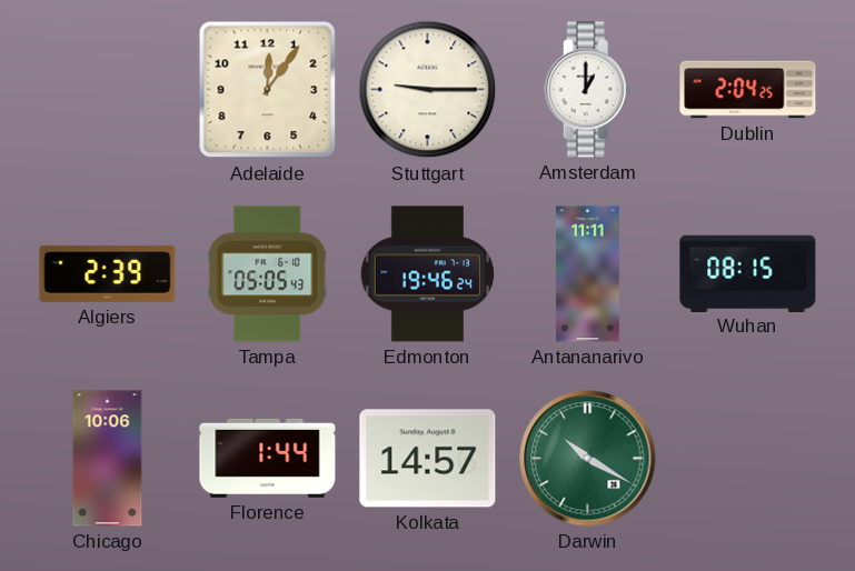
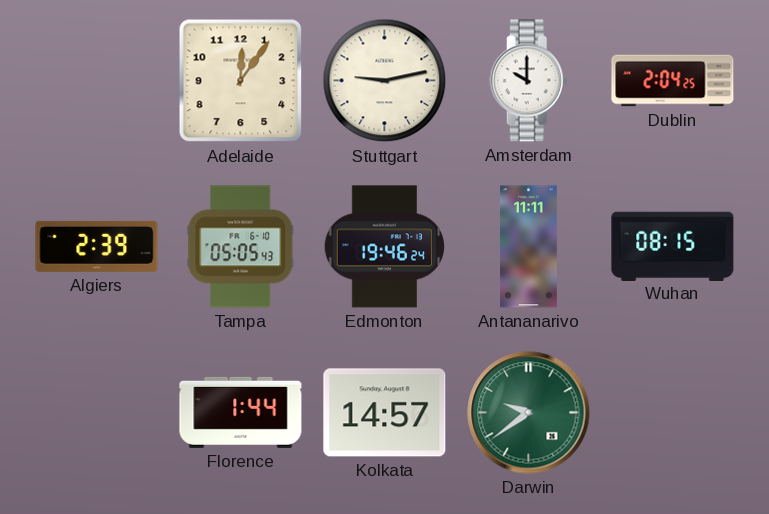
Stuttgart: 9:15 -> 9:13
Amsterdam: 1:00 -> 10:00
Chicago: 10:06 -> none
Darwin: 10:20 -> 9:39
